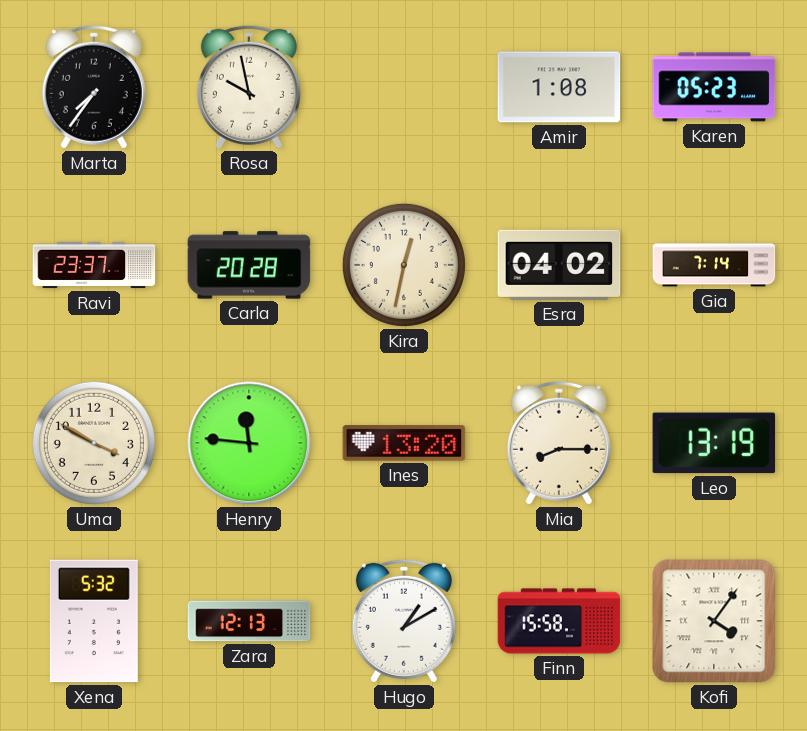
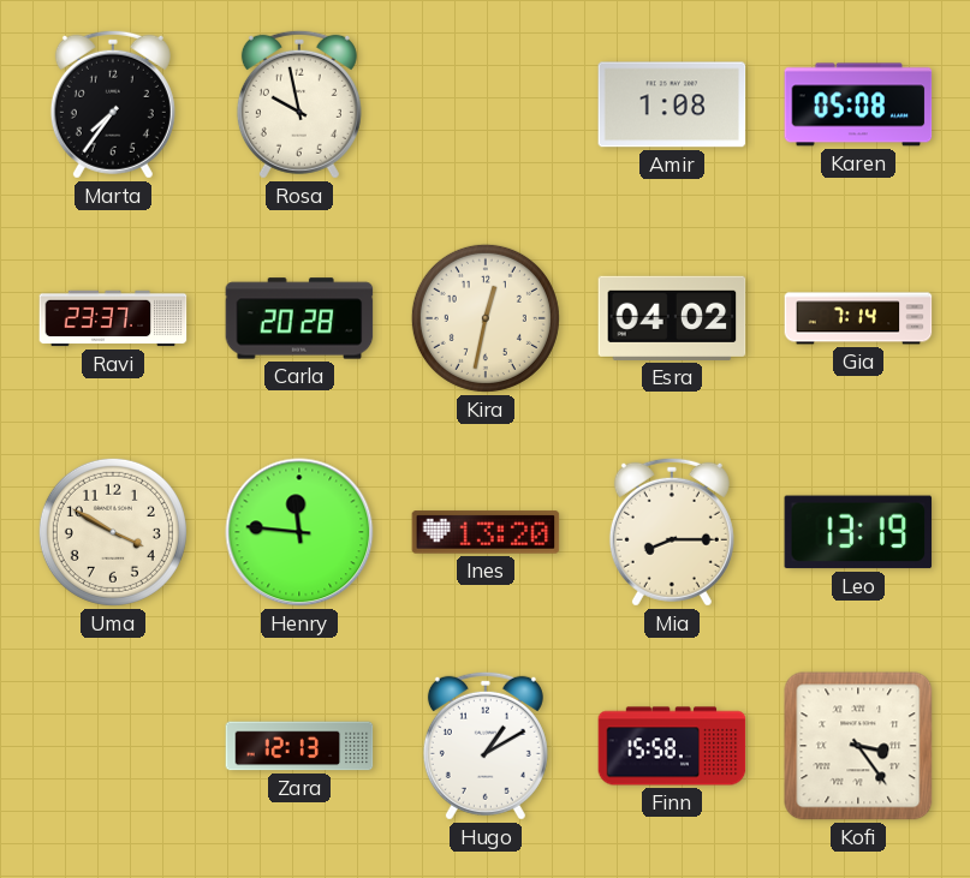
Karen: 05:23 -> 05:08
Xena: 5:32 -> none
Kofi: 4:06 -> 3:24
